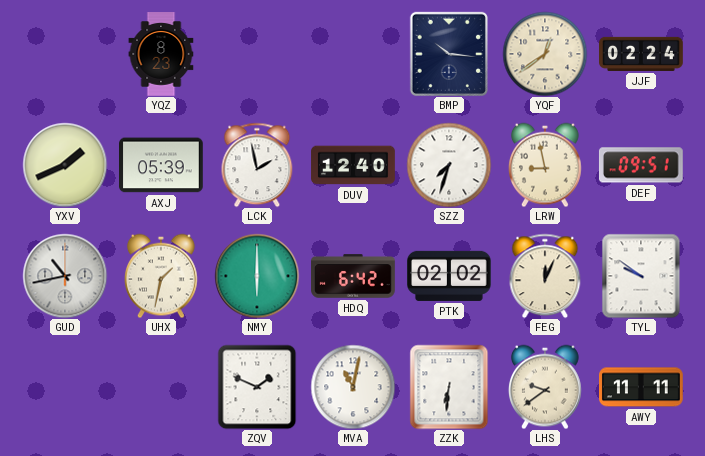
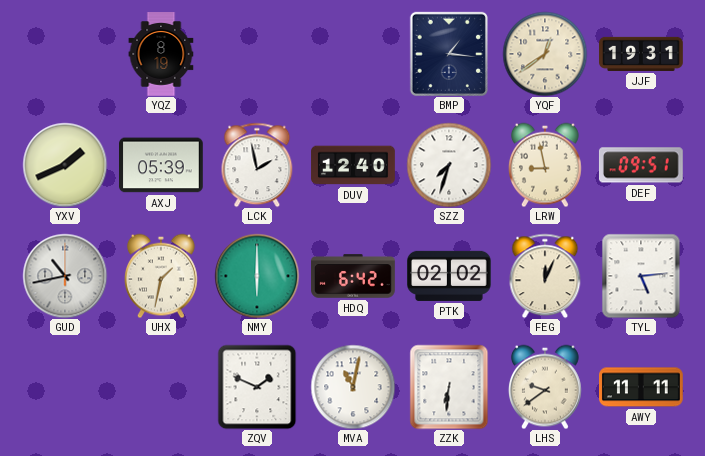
YQZ: 8:23 -> 8:19
BMP: 10:16 -> 1:16
JJF: 02:24 -> 19:31
TYL: 9:51 -> 5:14
